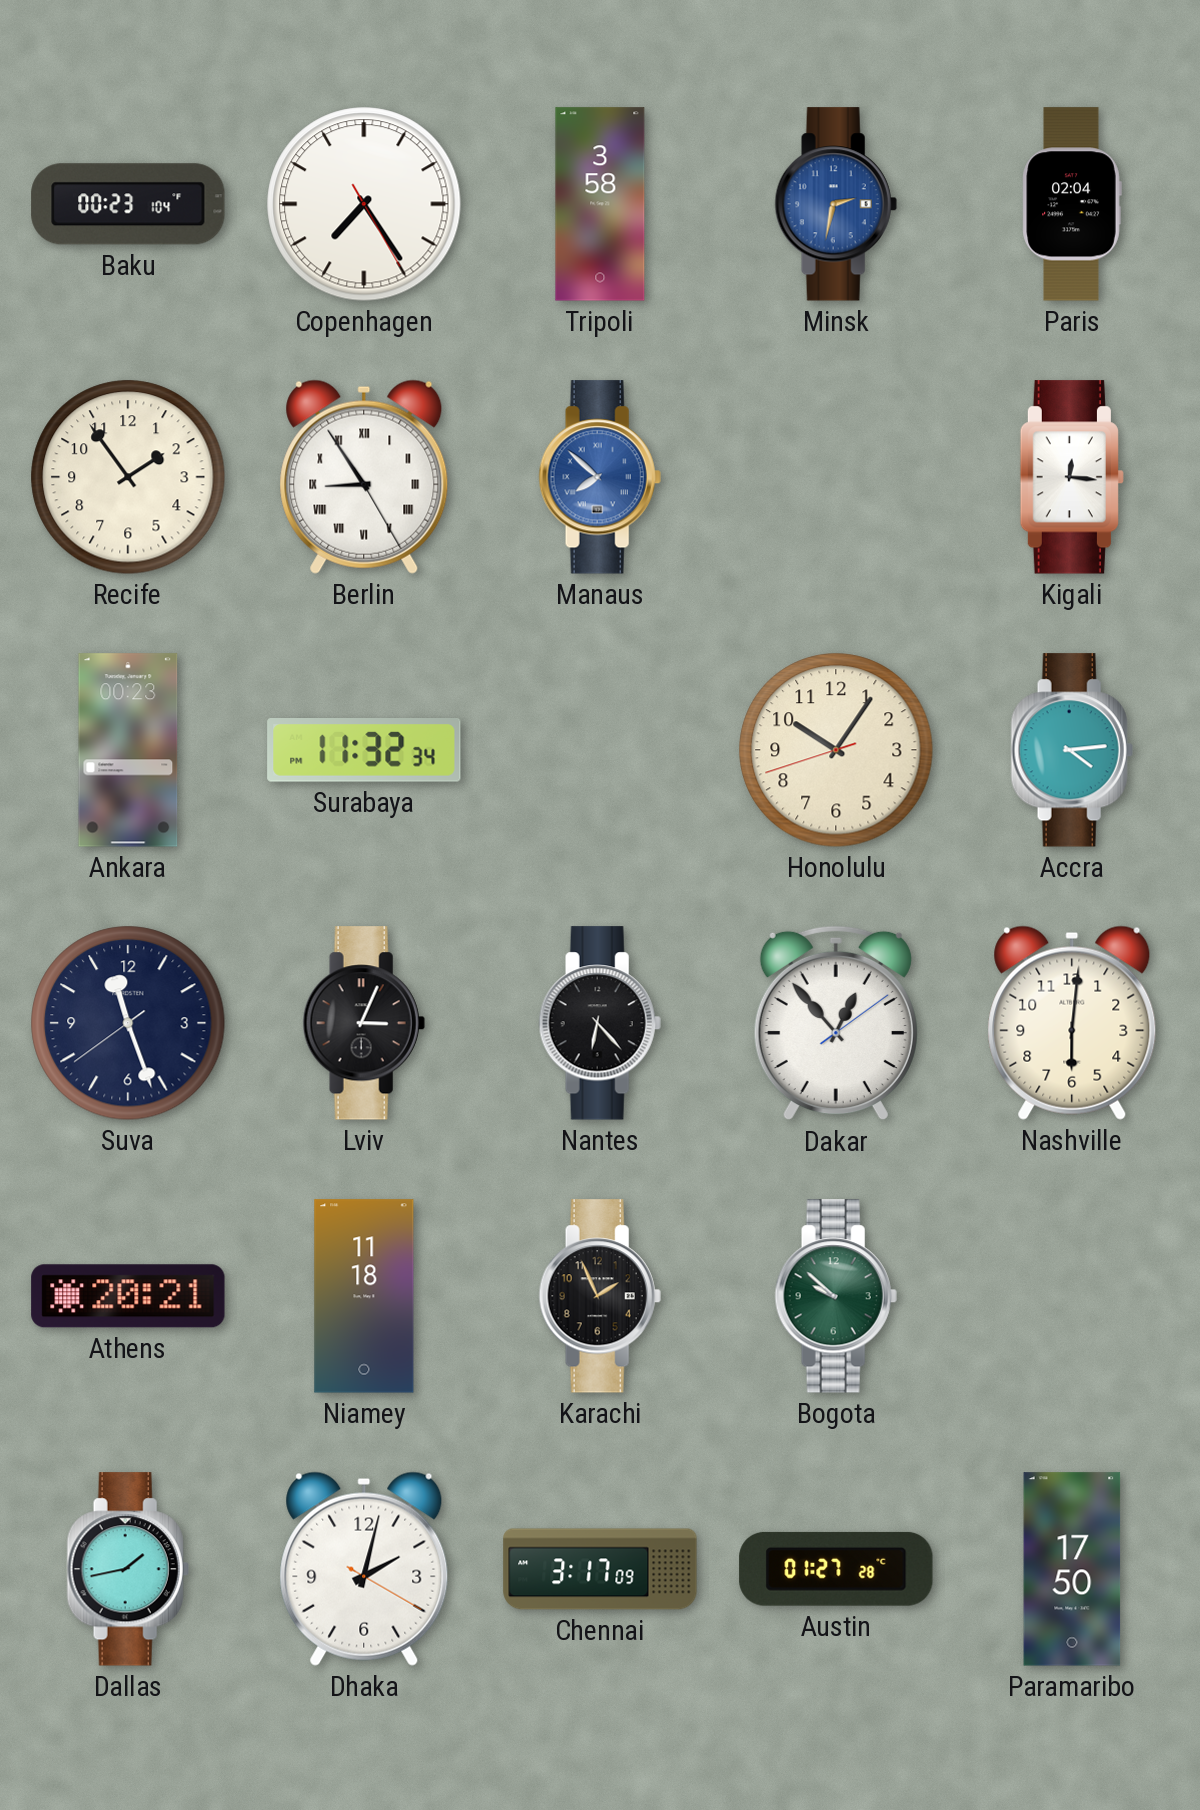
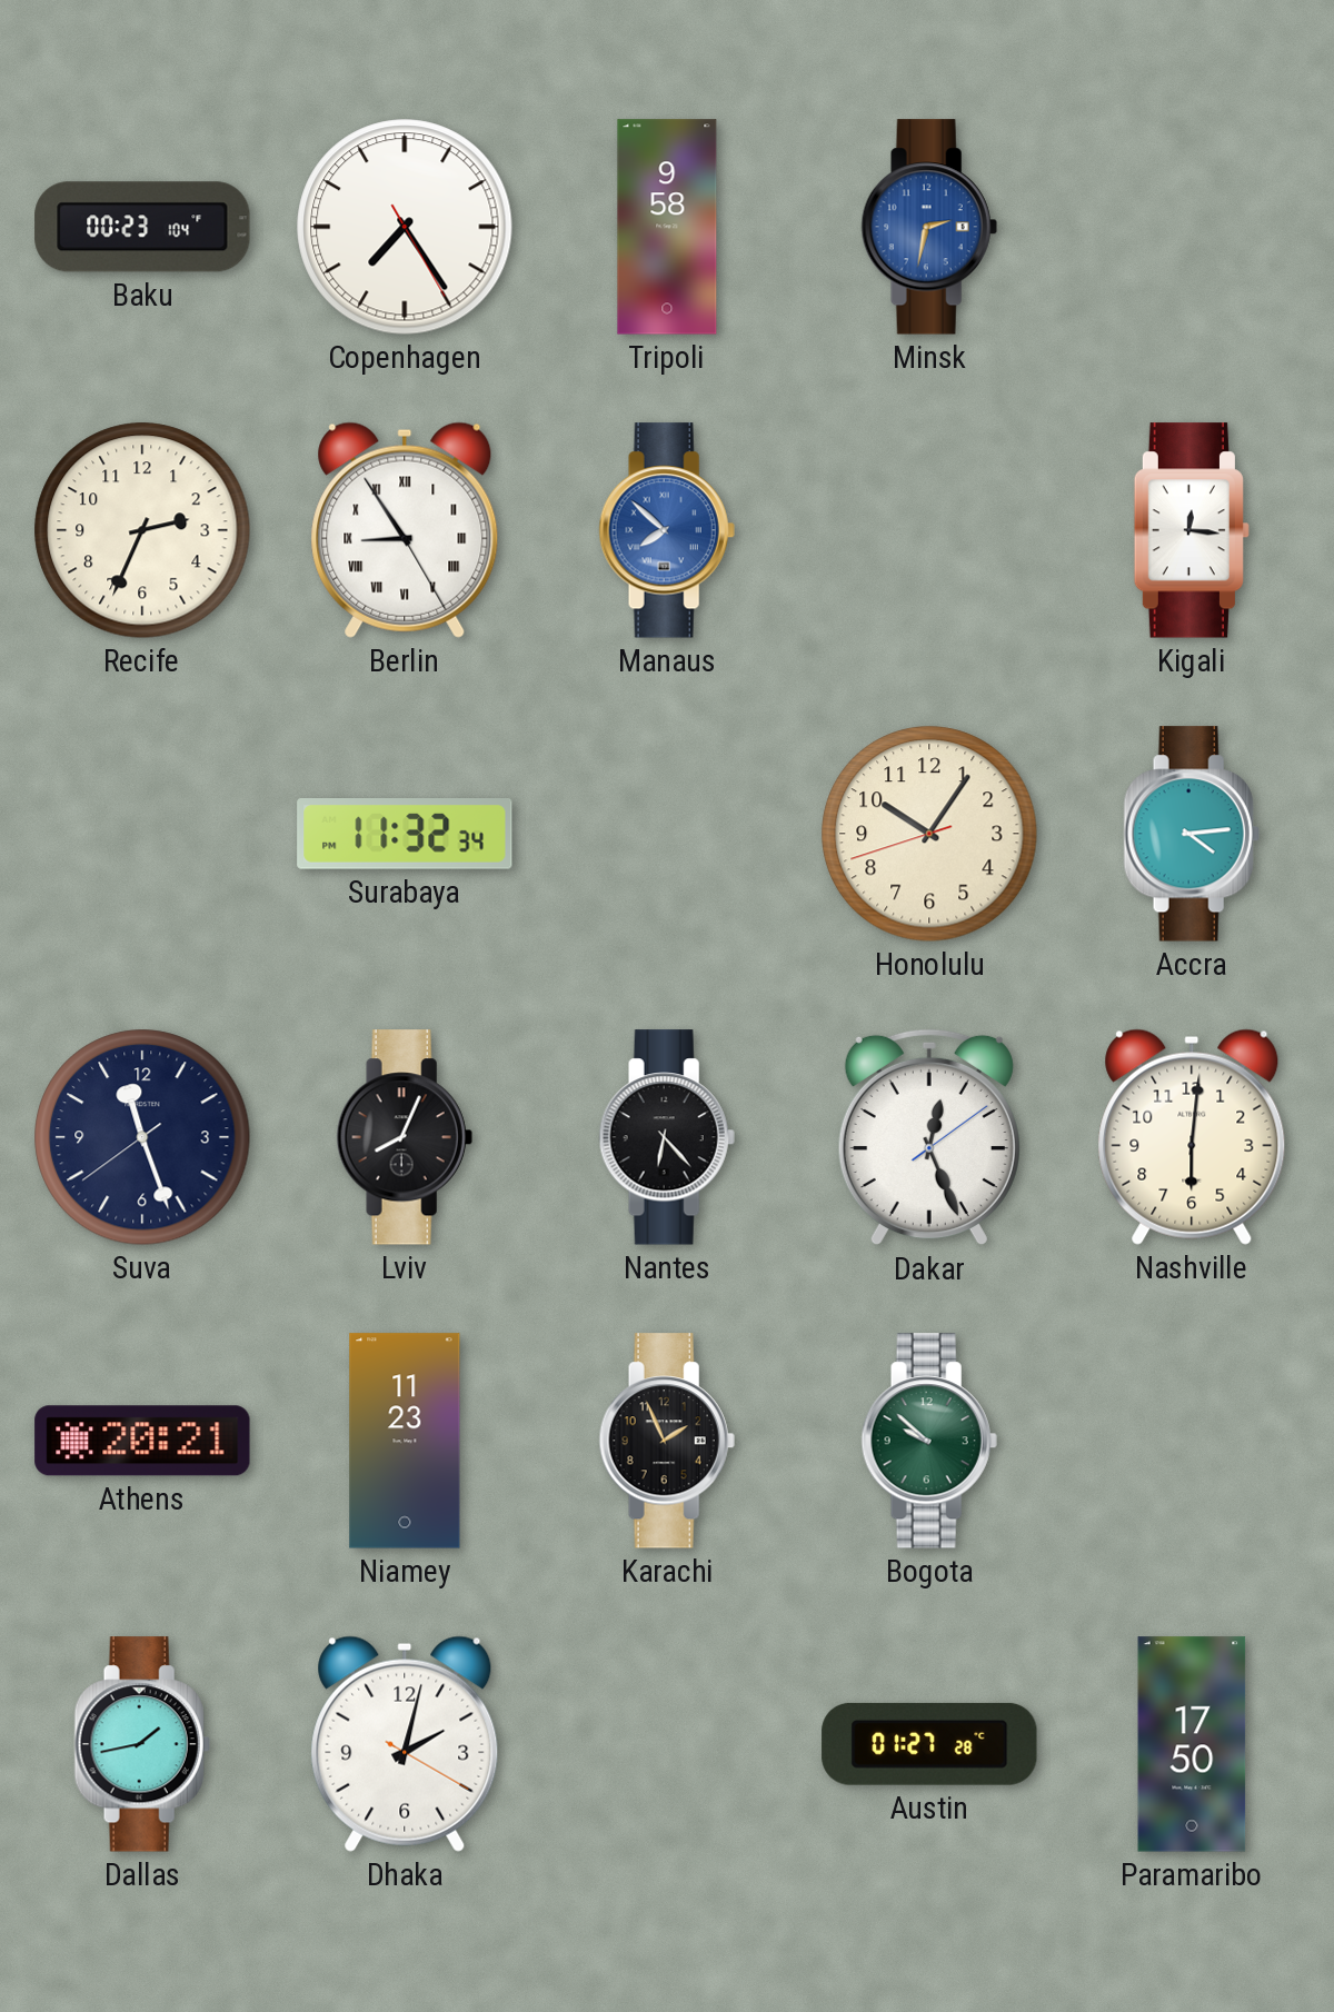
Tripoli: 3:58 -> 9:58
Paris: 02:04 -> none
Recife: 1:54 -> 2:34
Ankara: 00:23 -> none
Lviv: 3:04 -> 8:04
Dakar: 12:53 -> 12:26
Niamey: 11:18 -> 11:23
Chennai: 3:17 -> none
